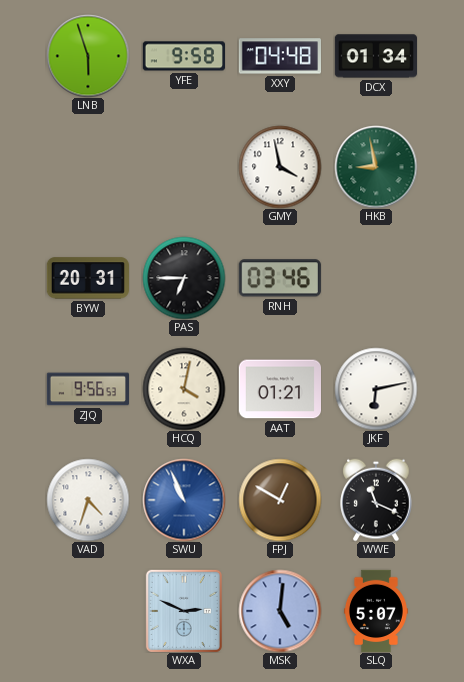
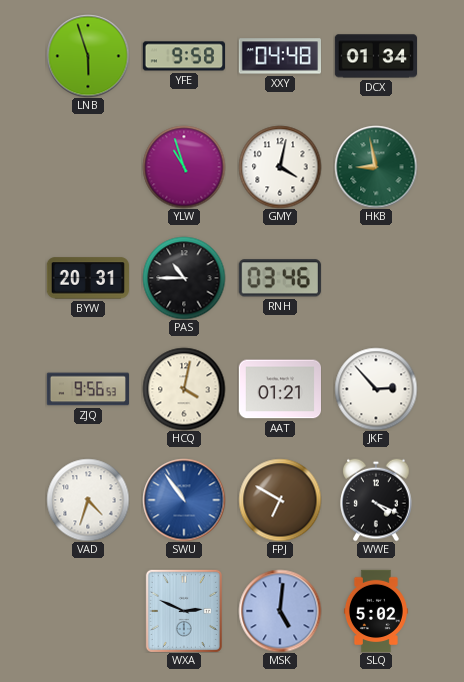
YLW: none -> 10:57
GMY: 3:58 -> 4:02
PAS: 6:45 -> 10:45
JKF: 6:13 -> 2:53
SWU: 10:56 -> 10:54
FPJ: 12:50 -> 6:50
WWE: 11:19 -> 4:19
SLQ: 5:07 -> 5:02
